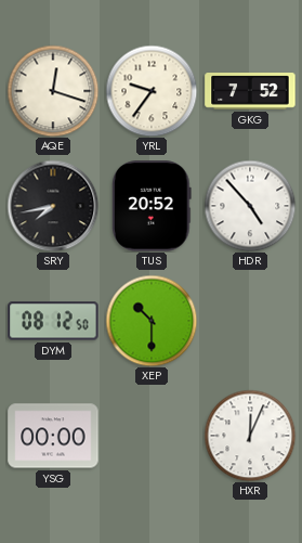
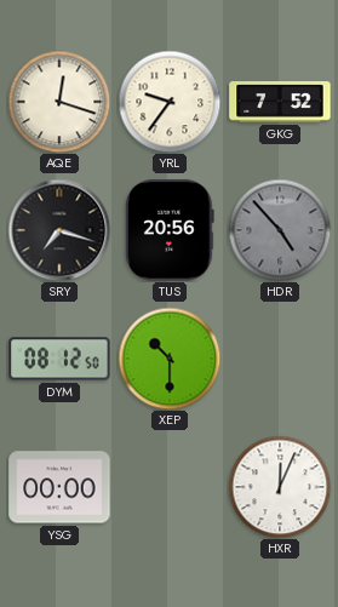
SRY: 7:43 -> 7:18
TUS: 20:52 -> 20:56
HDR dial: white -> grey
